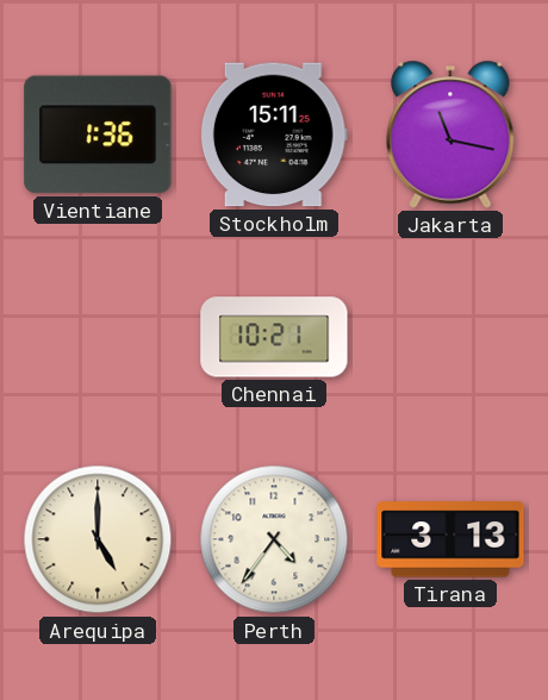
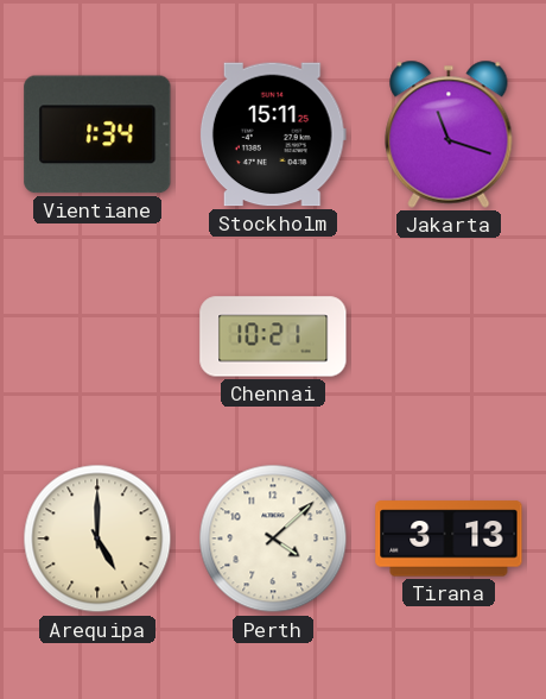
Vientiane: 1:36 -> 1:34
Jakarta: 11:17 -> 11:18
Perth: 4:36 -> 4:08
